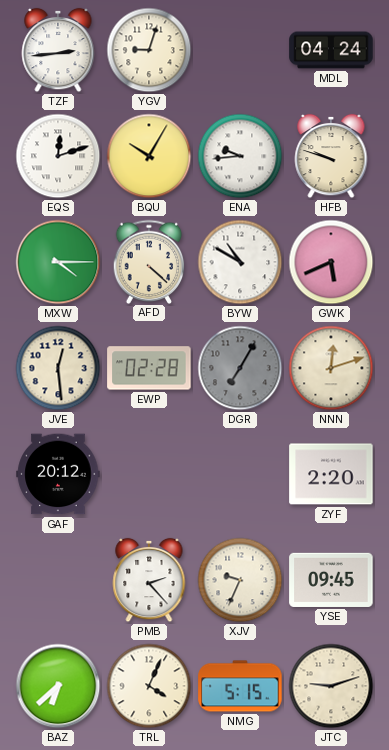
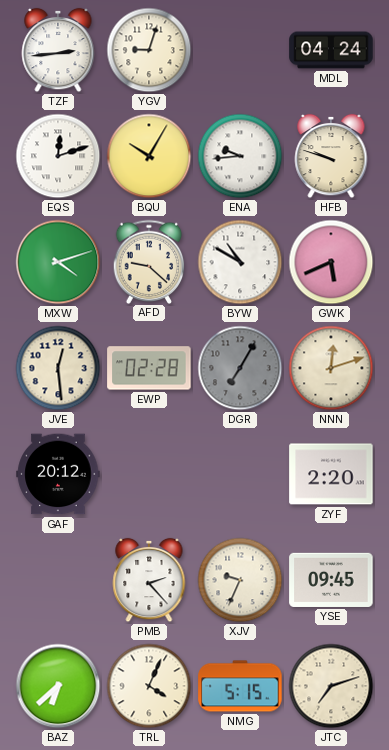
MXW: 4:15 -> 4:12
AFD: 4:22 -> 9:22
JTC: 9:12 -> 7:12
